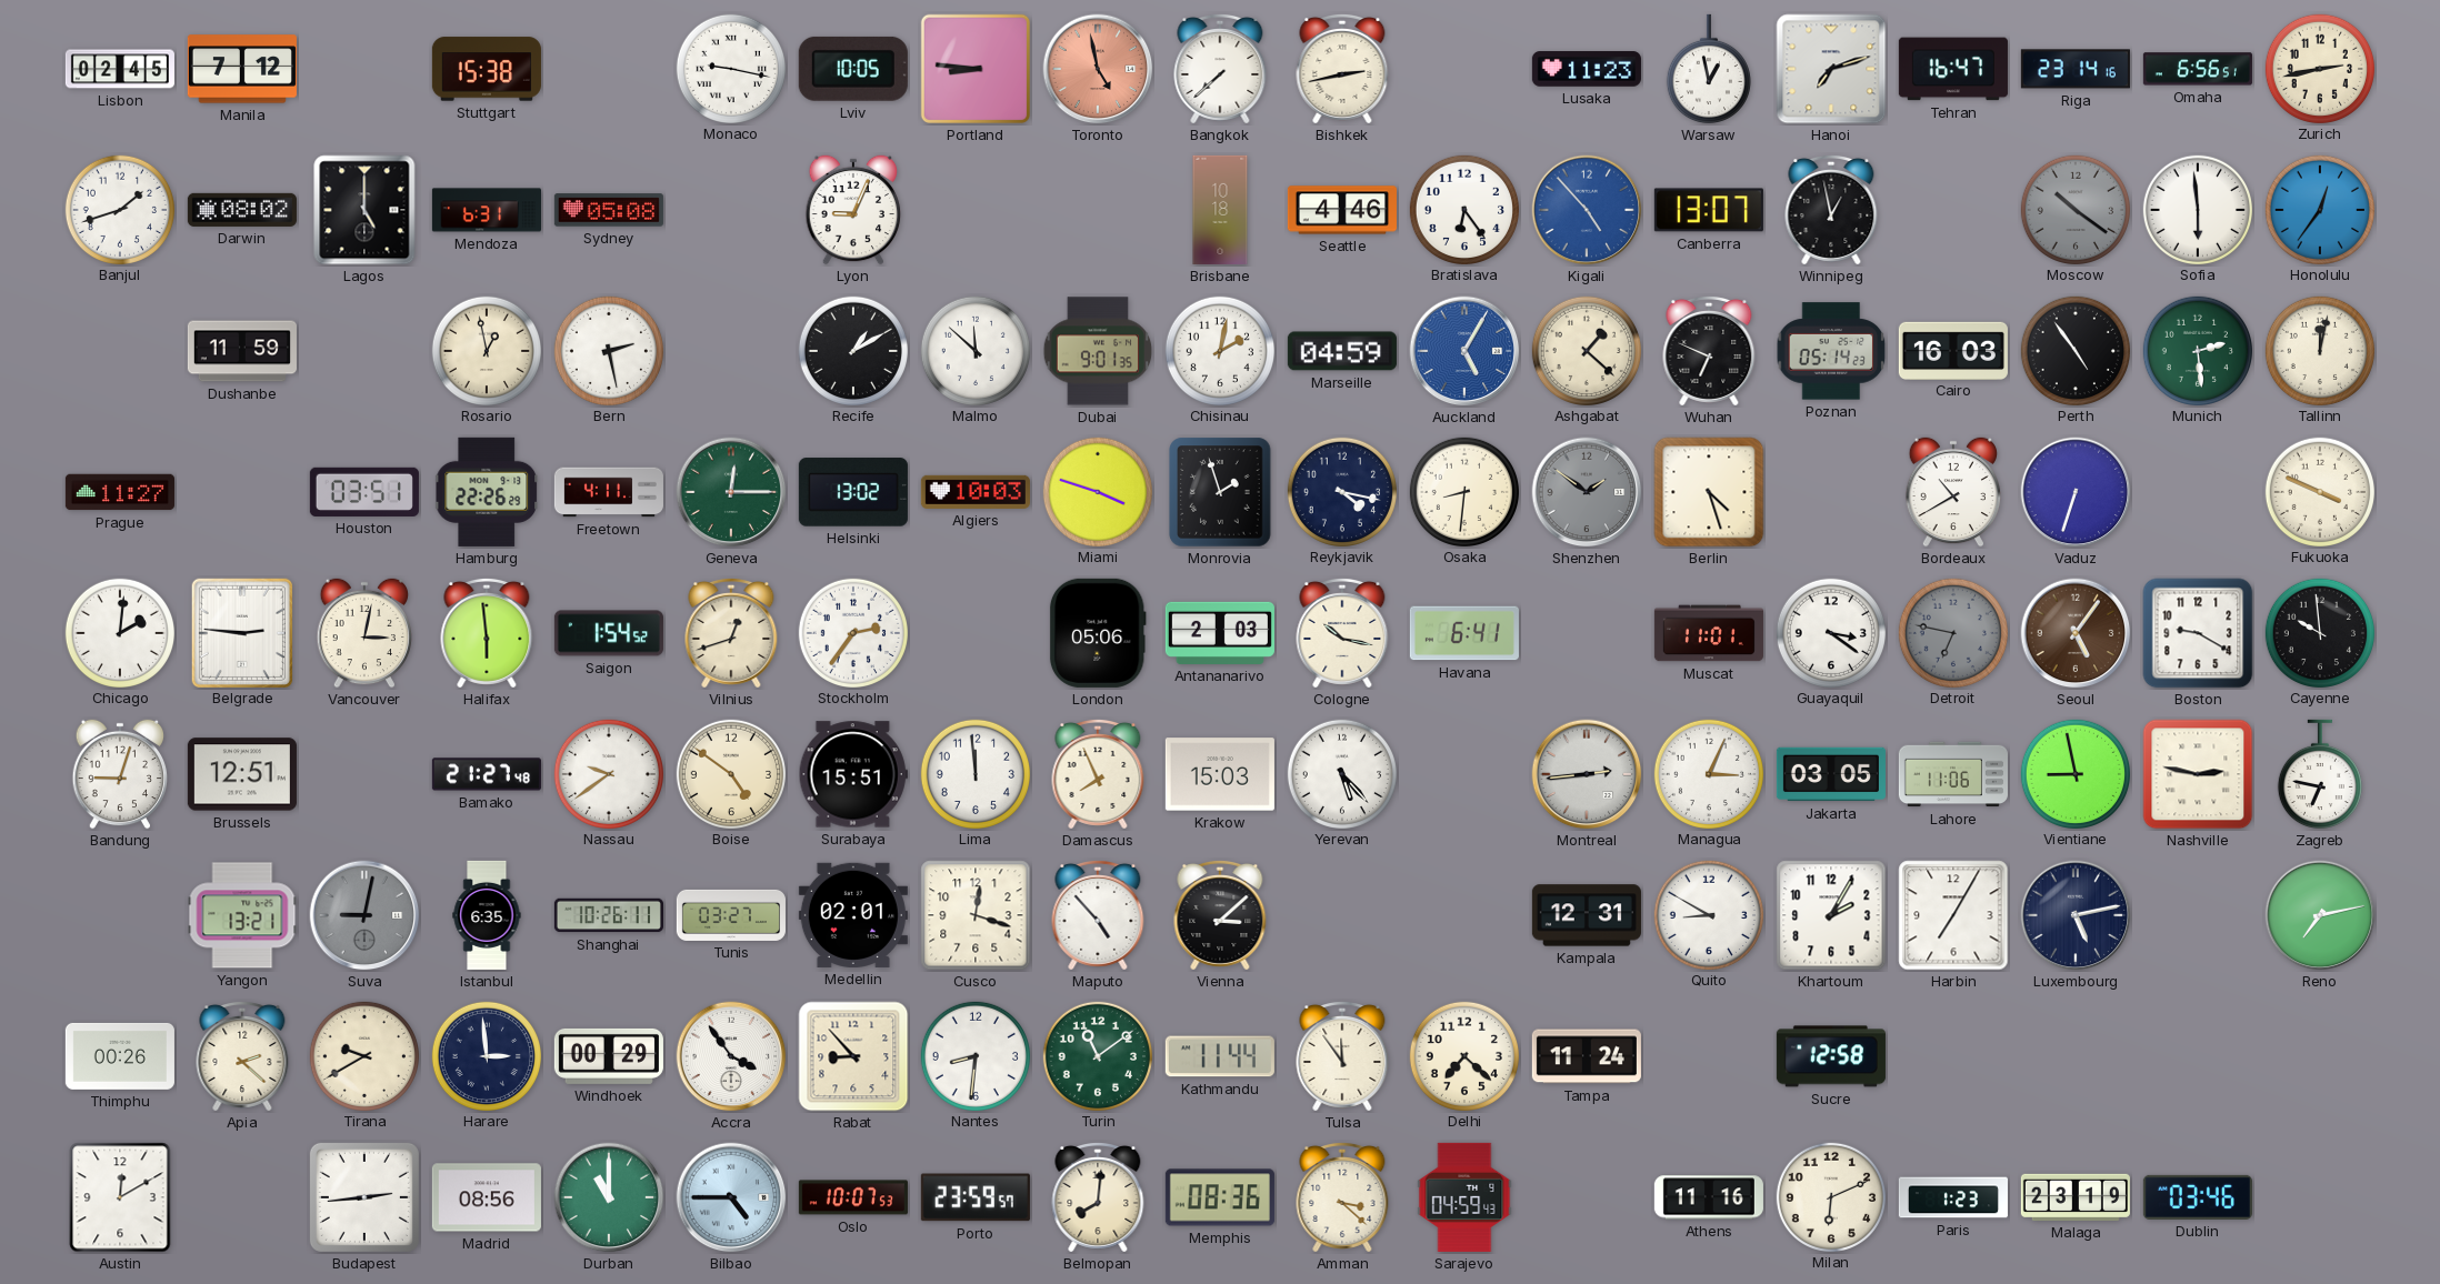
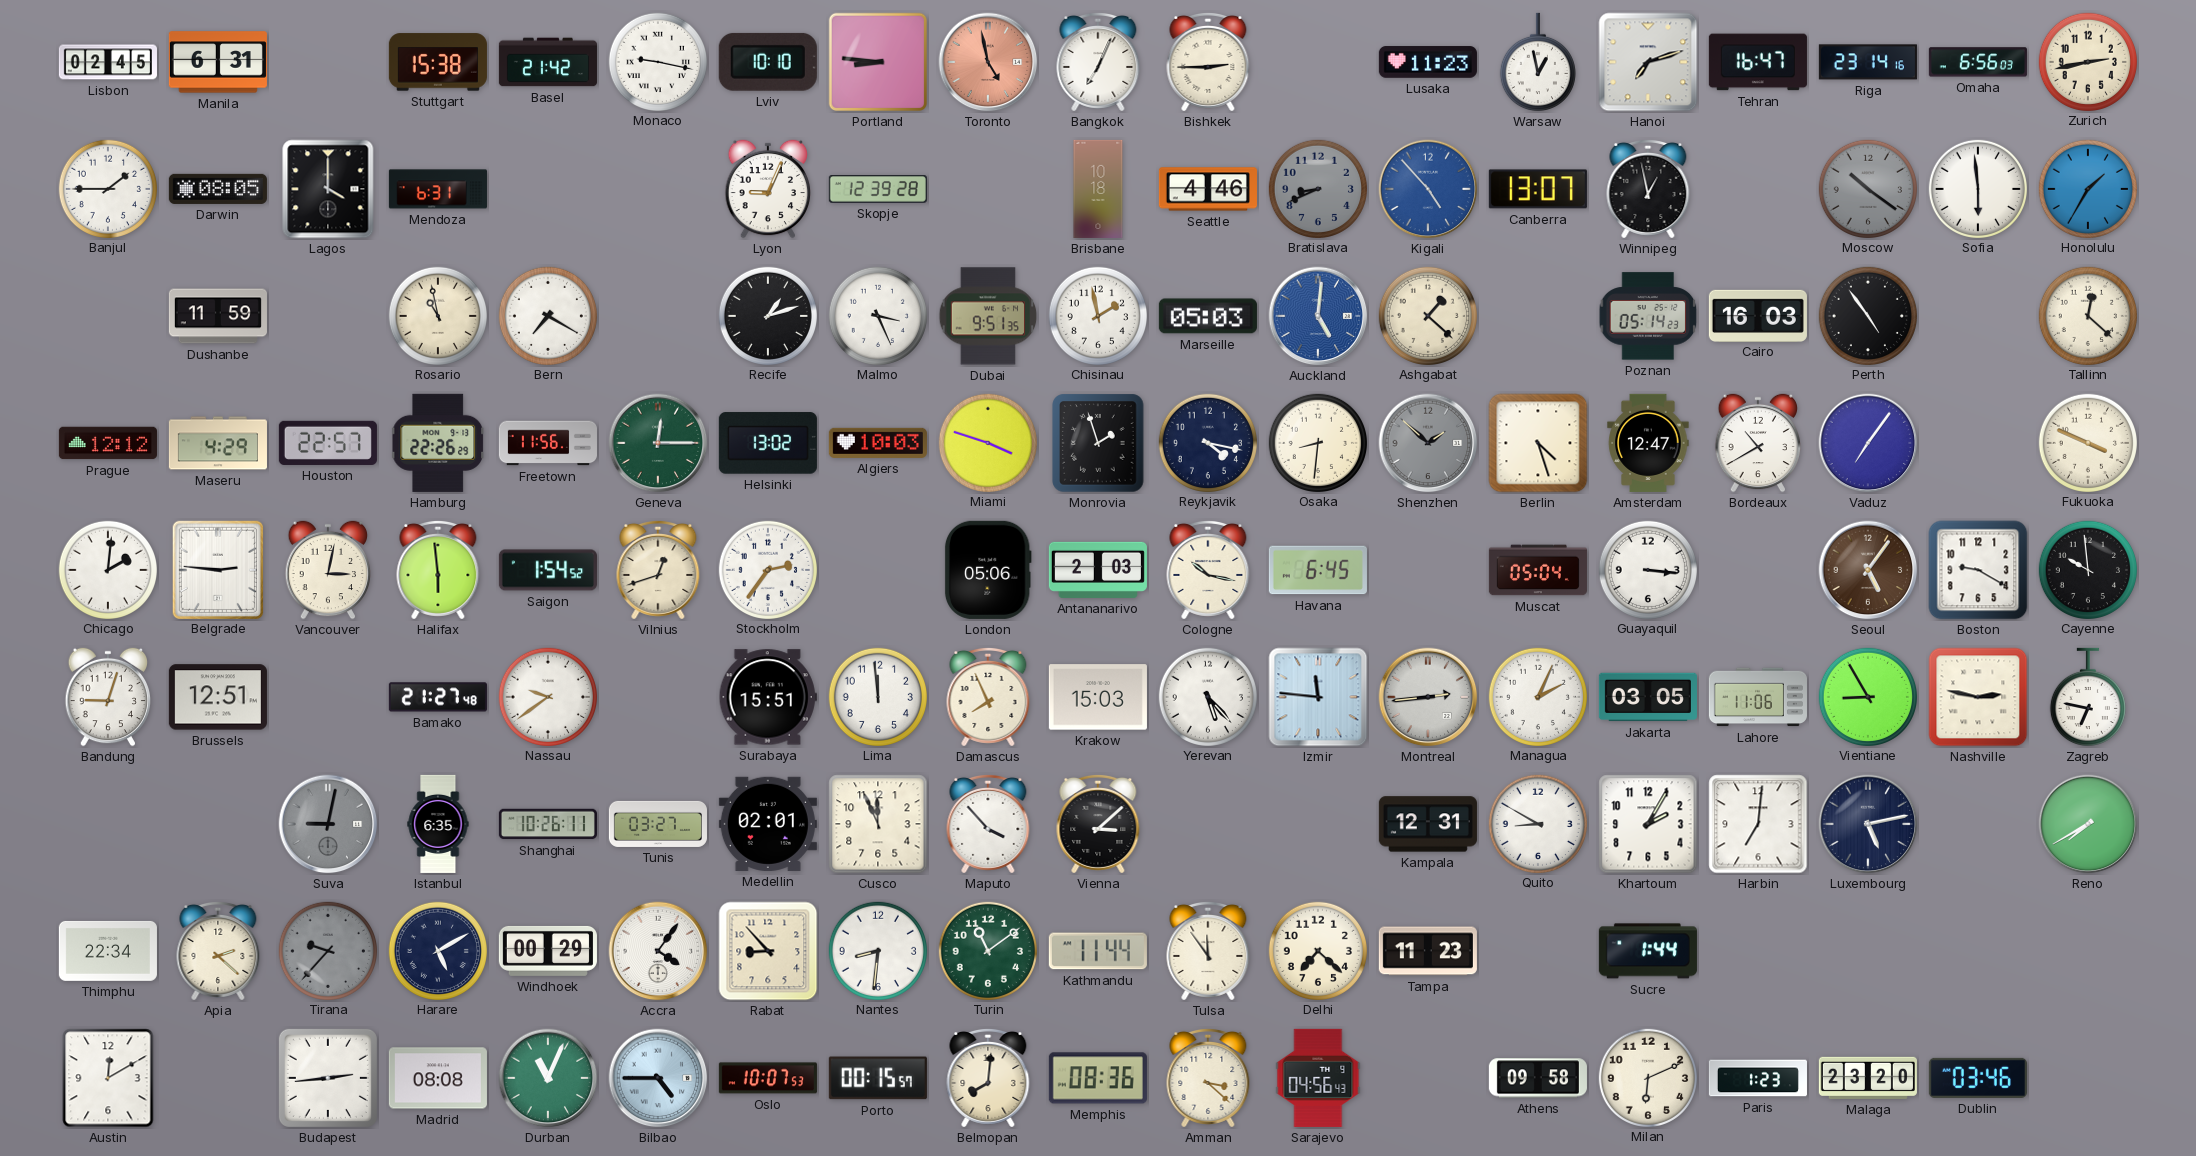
Manila: 7:12 -> 6:31
Basel: none -> 21:42
Lviv: 10:05 -> 10:10
Bangkok: 7:38 -> 7:04
Bishkek: 2:43 -> 2:45
Omaha: 6:56:51 -> 6:56:03
Banjul: 1:42 -> 1:45
Darwin: 08:02 -> 08:05
Lagos: 5:00 -> 4:00
Sydney: 05:08 -> none
Skopje: none -> 12:39
Bratislava: 6:24 -> 8:41
Bratislava dial: white -> grey
Honolulu: 12:36 -> 1:35
Rosario: 12:58 -> 10:58
Bern: 2:28 -> 7:20
Recife: 1:10 -> 1:12
Malmo: 11:52 -> 3:26
Dubai: 9:01 -> 9:51
Chisinau: 2:02 -> 1:58
Marseille: 04:59 -> 05:03
Auckland: 5:05 -> 5:01
Wuhan: 6:49 -> none
Munich: 2:29 -> none
Tallinn: 12:02 -> 12:22
Prague: 11:27 -> 12:12
Maseru: none -> 4:29
Houston: 03:51 -> 22:57
Freetown: 4:11 -> 11:56
Shenzhen: 1:51 -> 1:52
Amsterdam: none -> 12:47
Vaduz: 6:33 -> 7:06
Havana: 6:41 -> 6:45
Muscat: 11:01 -> 05:04
Guayaquil: 3:21 -> 3:16
Detroit: 6:47 -> none
Boise: 4:51 -> none
Izmir: none -> 11:46
Managua: 3:04 -> 2:04
Vientiane: 8:58 -> 8:55
Yangon: 13:21 -> none
Cusco: 12:18 -> 11:56
Maputo: 4:53 -> 3:53
Harbin: 7:05 -> 7:01
Reno: 7:13 -> 7:40
Thimphu: 00:26 -> 22:34
Tirana: 9:40 -> 9:37
Tirana dial: cream -> grey
Harare: 2:59 -> 5:10
Accra: 3:54 -> 4:06
Tampa: 11:24 -> 11:23
Sucre: 12:58 -> 1:44
Madrid: 08:56 -> 08:08
Durban: 11:00 -> 11:04
Porto: 23:59 -> 00:15
Sarajevo: 04:59 -> 04:56
Athens: 11:16 -> 09:58
Malaga: 23:19 -> 23:20
